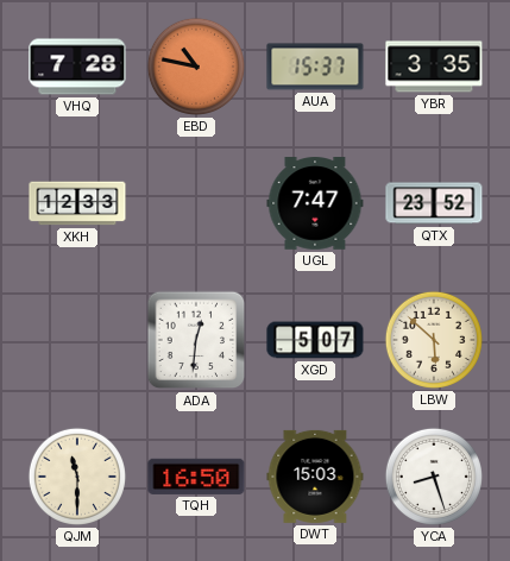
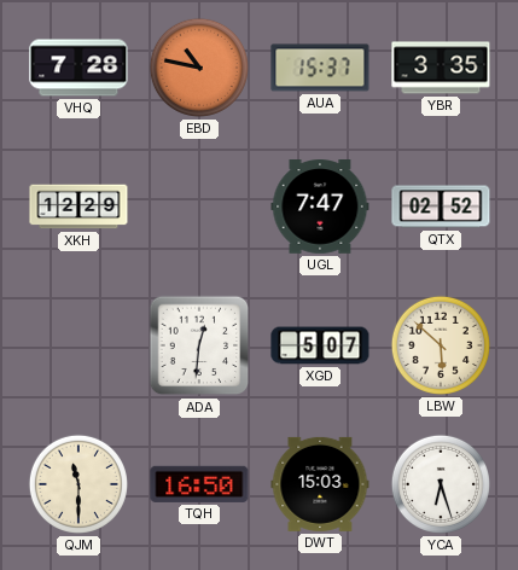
XKH: 12:33 -> 12:29
QTX: 23:52 -> 02:52
YCA: 8:27 -> 6:27
